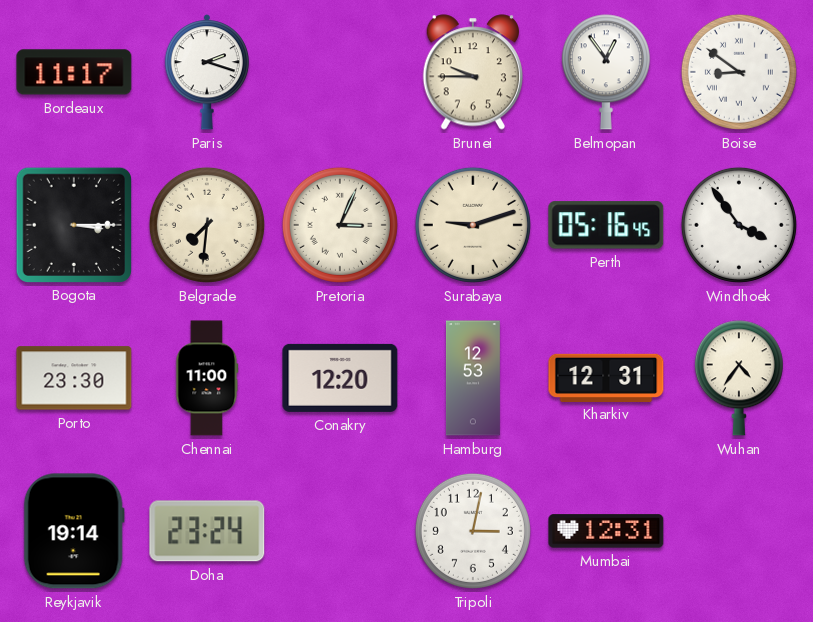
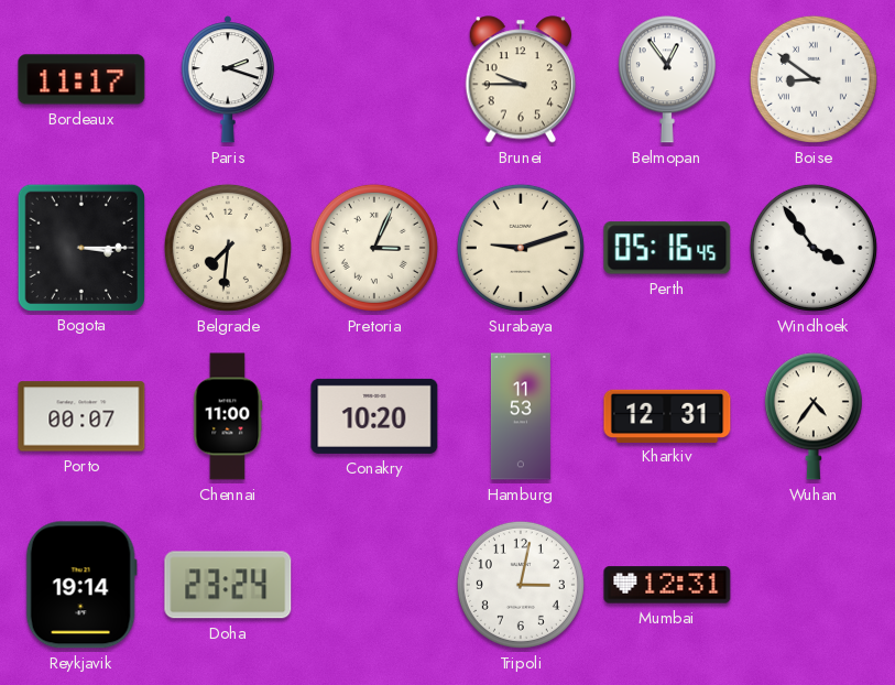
Porto: 23:30 -> 00:07
Conakry: 12:20 -> 10:20
Hamburg: 12:53 -> 11:53
